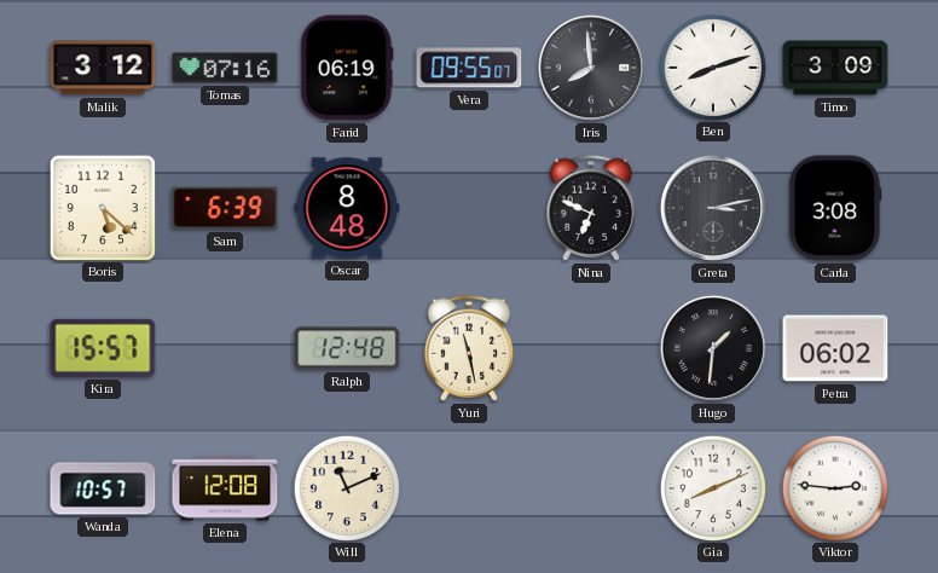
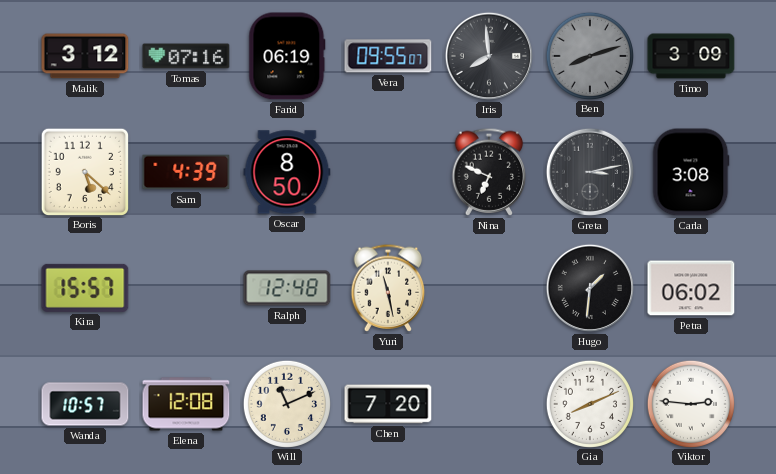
Ben dial: white -> grey
Sam: 6:39 -> 4:39
Oscar: 8:48 -> 8:50
Chen: none -> 7:20
